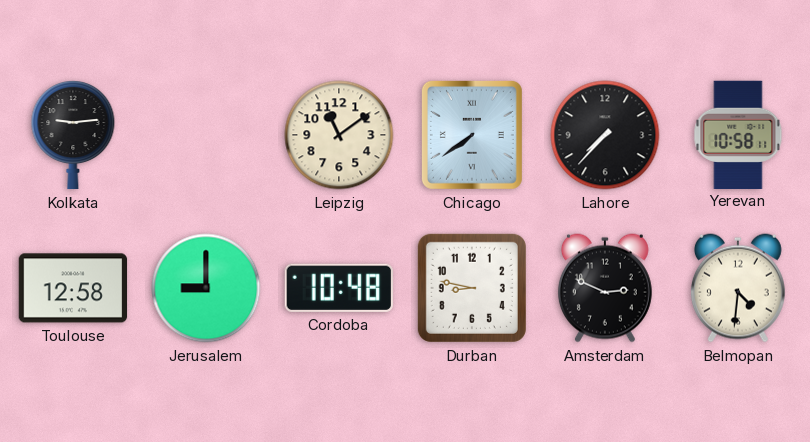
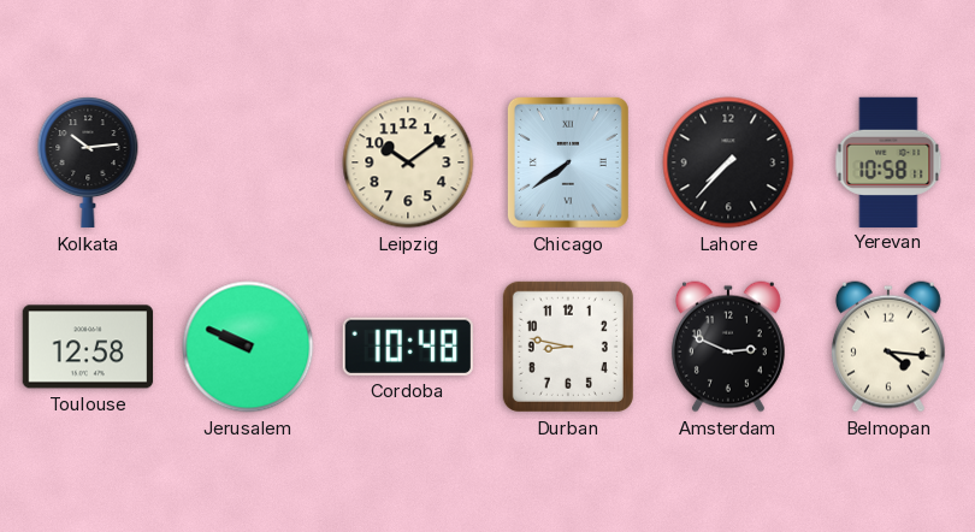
Kolkata: 9:14 -> 10:14
Leipzig: 11:09 -> 10:09
Jerusalem: 9:00 -> 9:49
Belmopan: 4:31 -> 4:16
